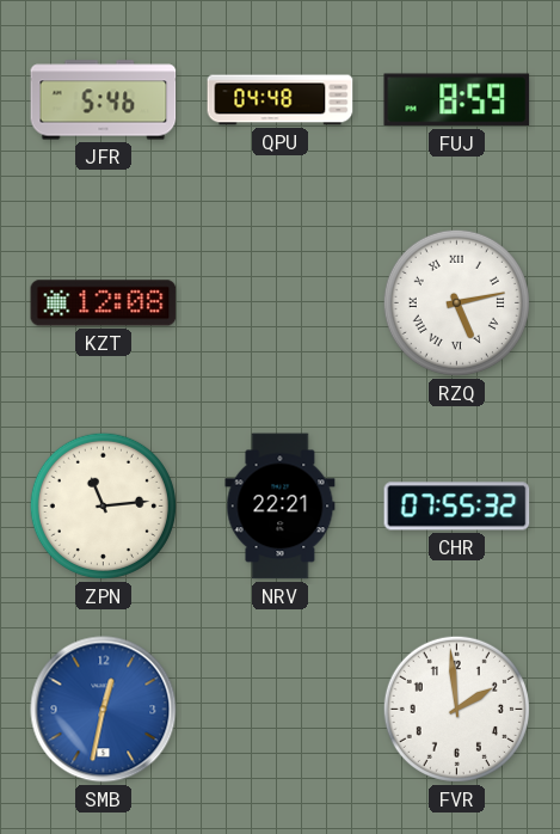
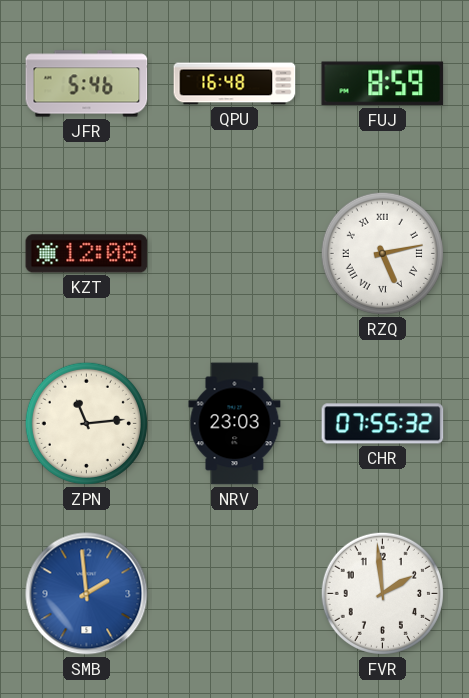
QPU: 04:48 -> 16:48
NRV: 22:21 -> 23:03
SMB: 12:32 -> 1:59
